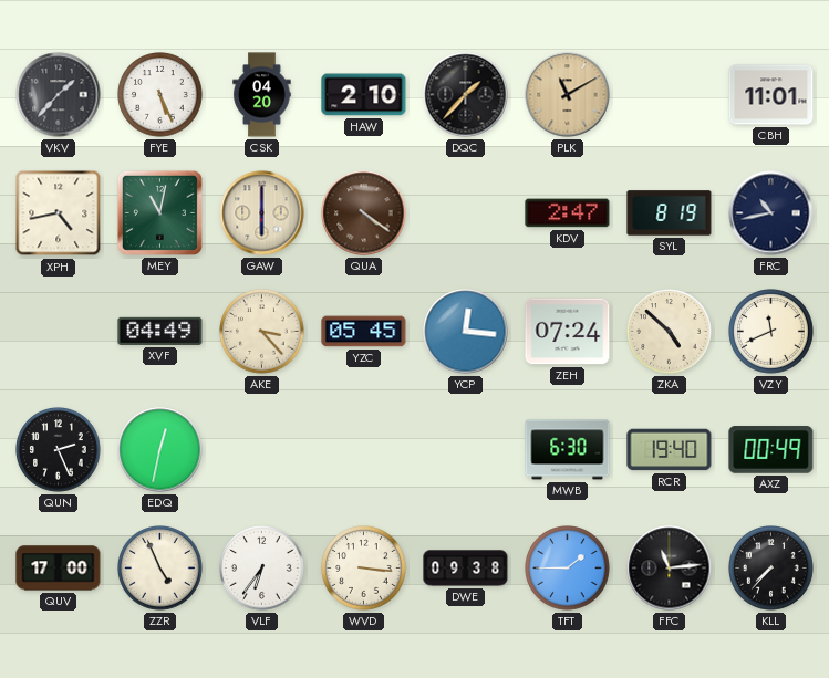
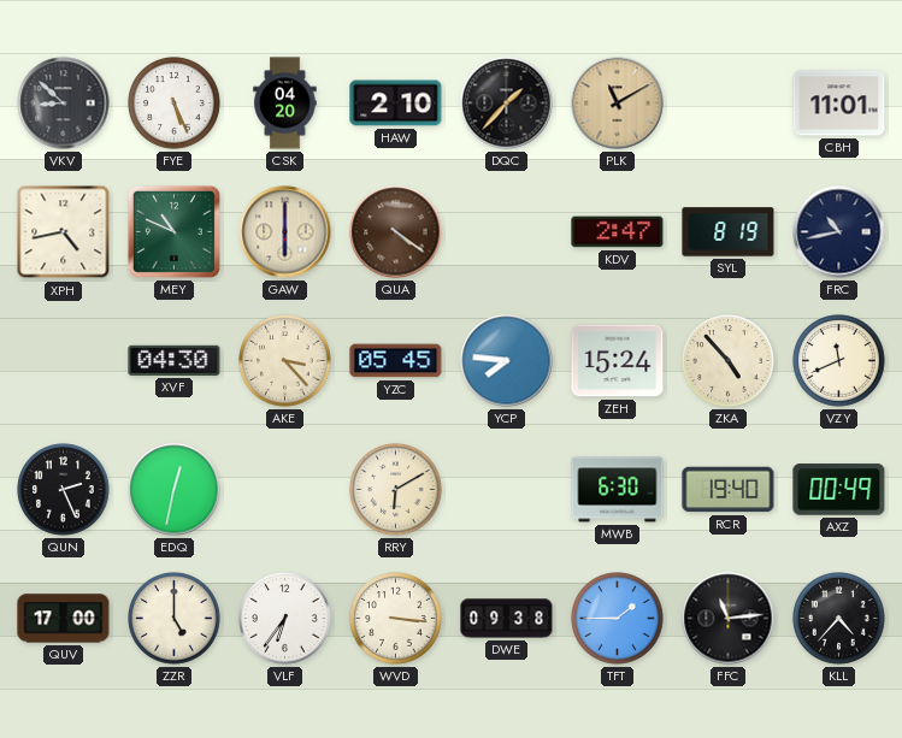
VKV: 1:37 -> 8:52
MEY: 11:02 -> 10:49
XVF: 04:49 -> 04:30
YCP: 12:16 -> 7:46
ZEH: 07:24 -> 15:24
ZKA: 4:52 -> 4:53
RRY: none -> 6:10
ZZR: 4:56 -> 5:00
KLL: 7:37 -> 4:37
